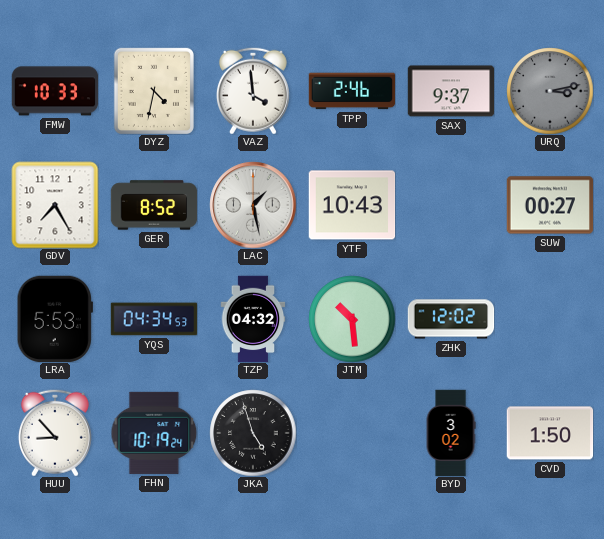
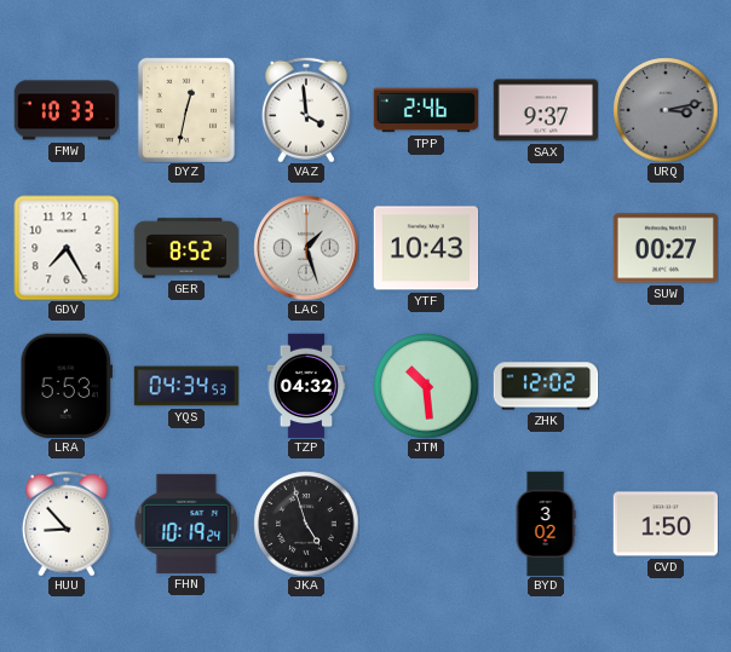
DYZ: 4:32 -> 12:32
LAC: 1:28 -> 1:27
